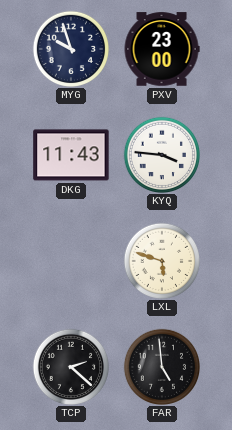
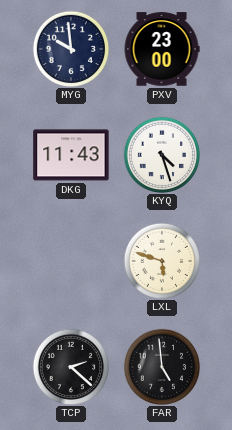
MYG: 9:57 -> 9:59
KYQ: 3:46 -> 4:27
